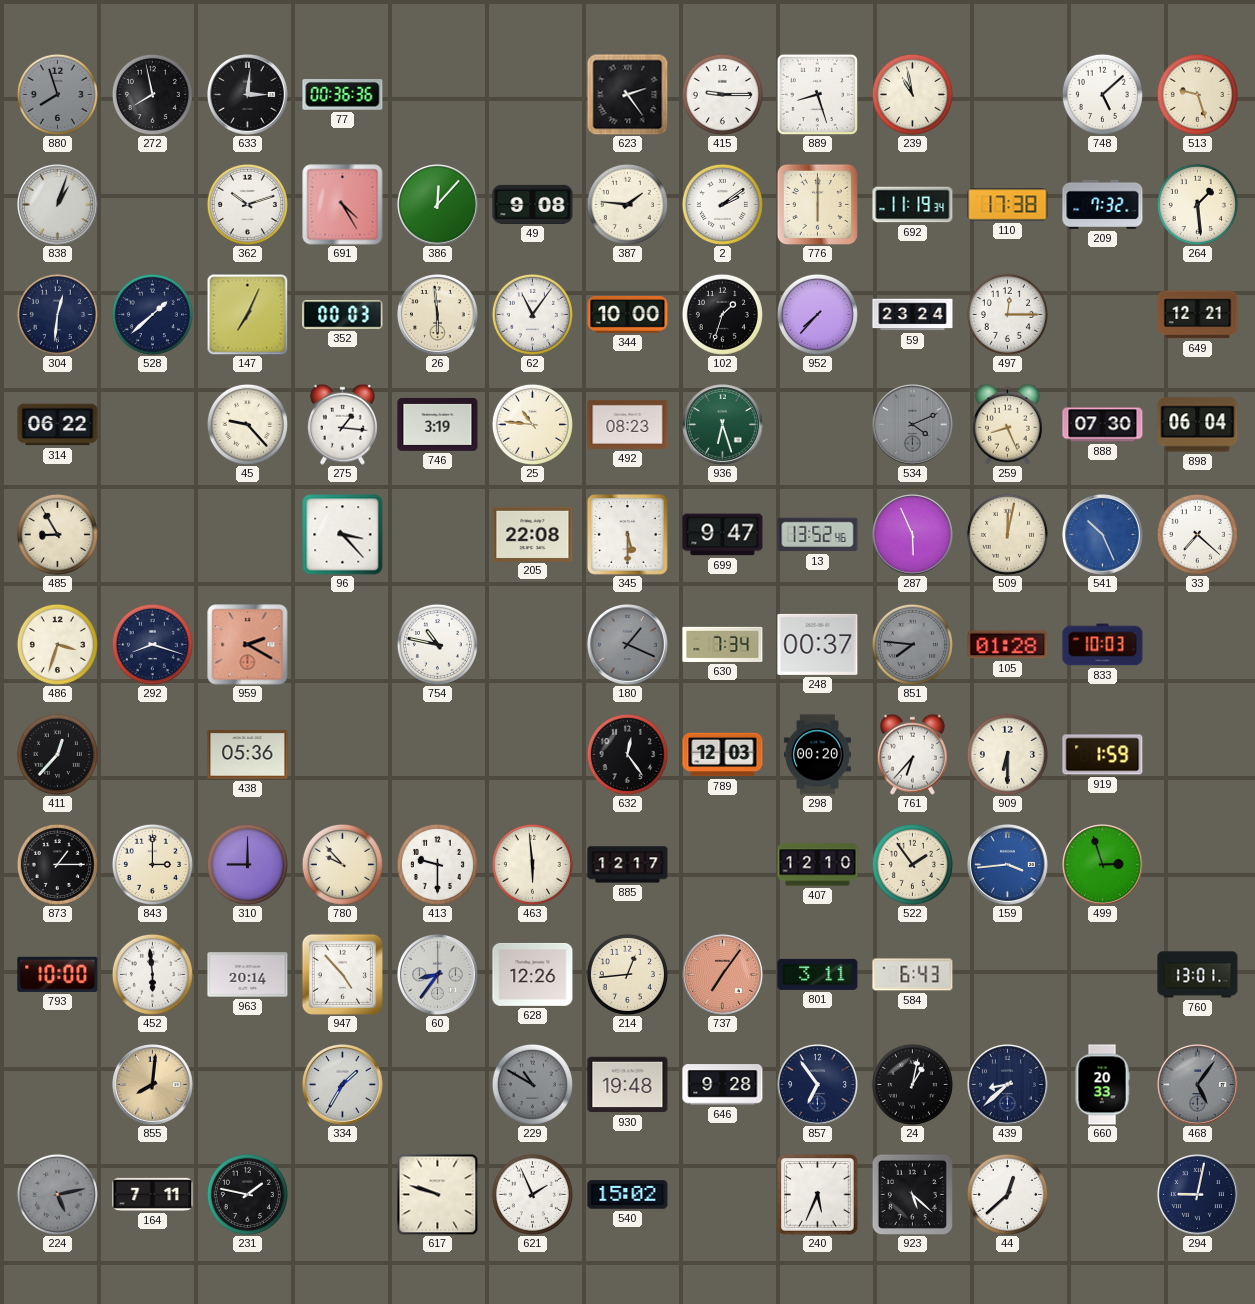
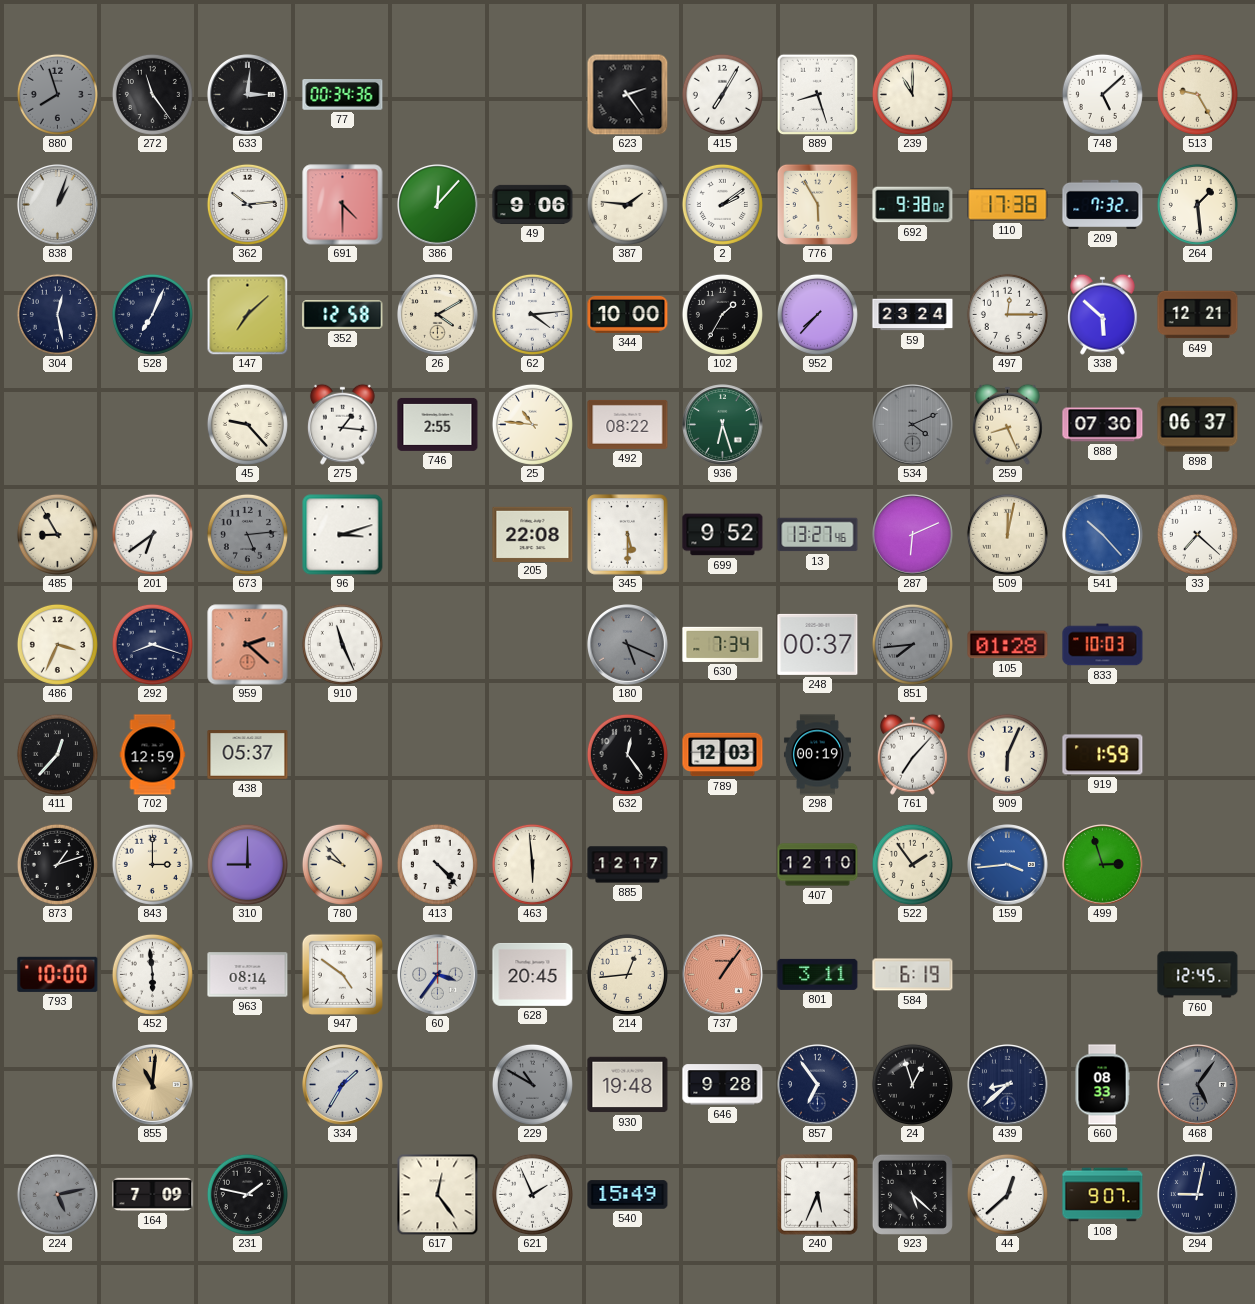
272: 7:58 -> 11:24
77: 00:36 -> 00:34
415: 9:15 -> 7:05
239: 10:58 -> 11:00
513: 9:27 -> 9:25
362: 10:12 -> 10:14
691: 4:25 -> 4:30
49: 9:08 -> 9:06
776: 6:00 -> 5:55
692: 11:19 -> 9:38
304: 12:31 -> 12:28
528: 1:38 -> 7:04
147: 7:04 -> 7:08
352: 00:03 -> 12:58
26: 5:59 -> 4:10
62: 11:06 -> 4:14
102: 1:33 -> 1:35
338: none -> 5:52
314: 06:22 -> none
746: 3:19 -> 2:55
492: 08:23 -> 08:22
898: 06:04 -> 06:37
201: none -> 6:39
673: none -> 5:14
96: 3:23 -> 3:12
699: 9:47 -> 9:52
13: 13:52 -> 13:27
287: 5:56 -> 6:11
541: 10:26 -> 10:23
486: 3:33 -> 3:34
959: 2:20 -> 2:22
910: none -> 11:26
754: 10:47 -> none
180: 1:19 -> 5:19
851: 7:46 -> 7:44
702: none -> 12:59
438: 05:36 -> 05:37
298: 00:20 -> 00:19
761: 6:37 -> 7:07
909: 6:30 -> 6:04
873: 1:15 -> 1:12
413: 9:30 -> 4:23
963: 20:14 -> 08:14
947: 4:53 -> 4:51
60: 8:36 -> 3:36
628: 12:26 -> 20:45
737: 7:06 -> 1:06
584: 6:43 -> 6:19
760: 13:01 -> 12:45
855: 8:01 -> 11:01
24: 1:02 -> 12:57
660: 20:33 -> 08:33
164: 7:11 -> 7:09
617: 9:48 -> 12:24
540: 15:02 -> 15:49
108: none -> 9:07
